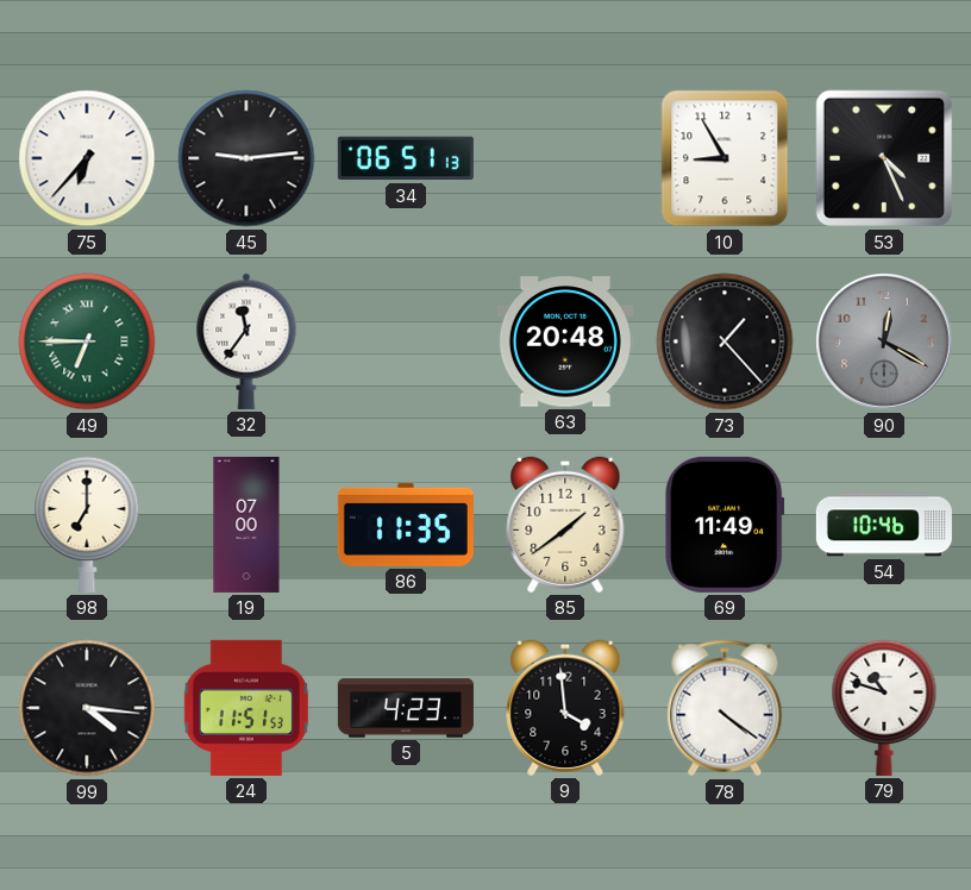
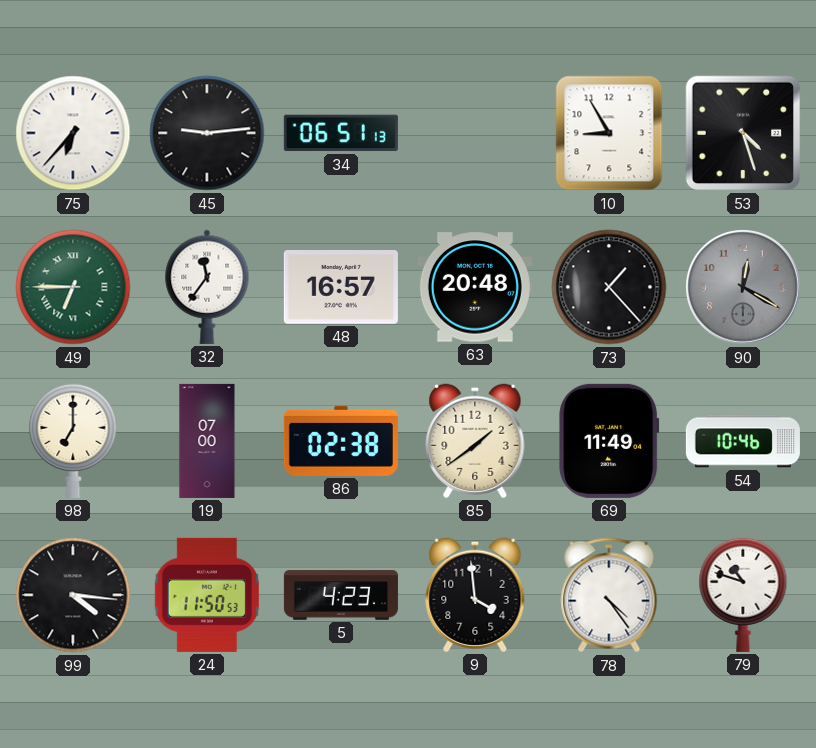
53: 4:26 -> 4:27
48: none -> 16:57
86: 11:35 -> 02:38
24: 11:51 -> 11:50
78: 4:21 -> 4:24
